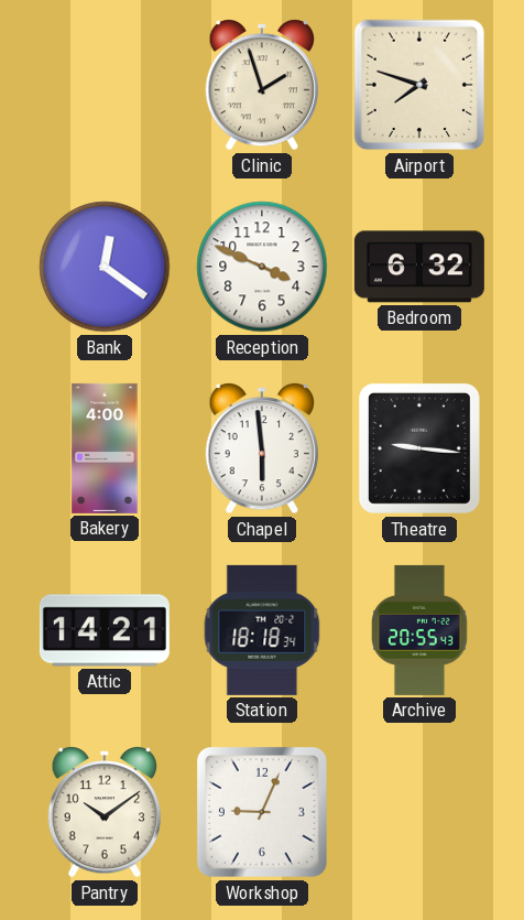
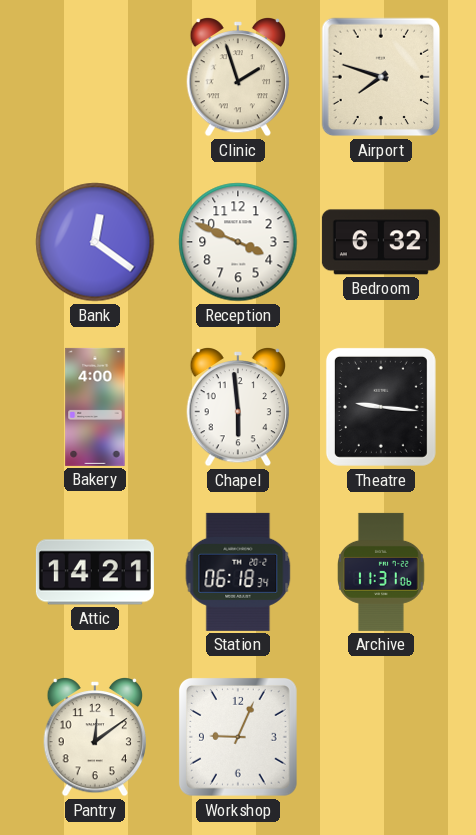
Station: 18:18 -> 06:18
Archive: 20:55 -> 11:31
Pantry: 10:09 -> 12:09
